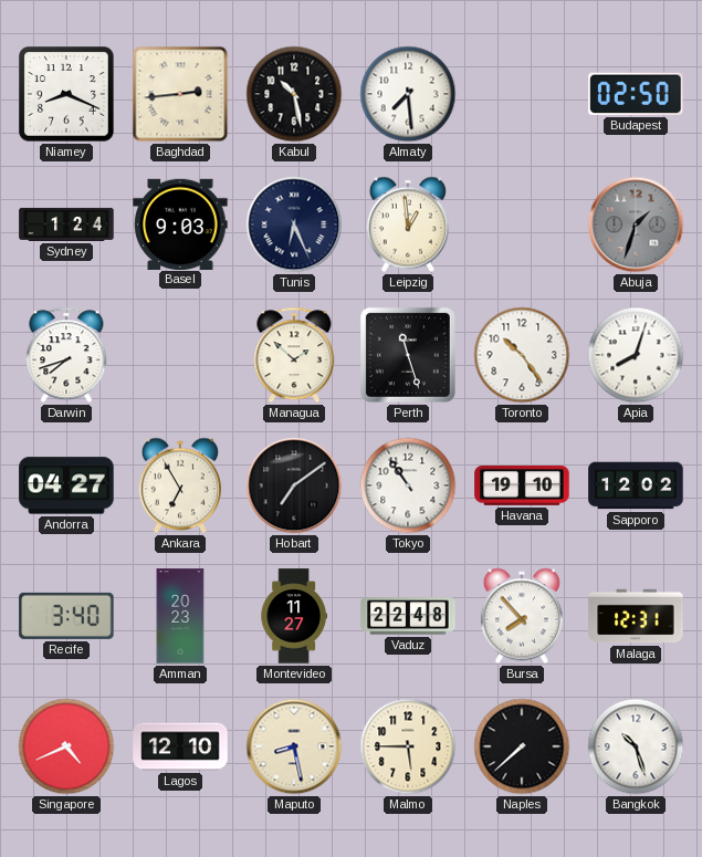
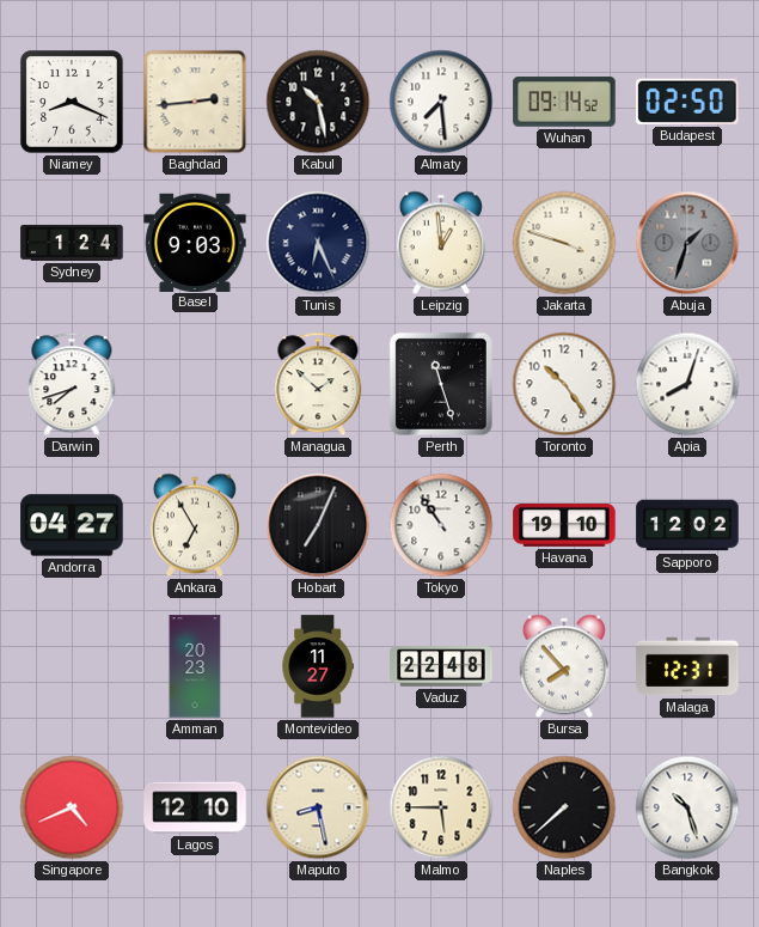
Wuhan: none -> 09:14
Jakarta: none -> 3:48
Hobart: 7:09 -> 7:04
Recife: 3:40 -> none
